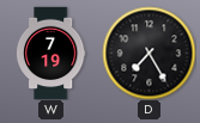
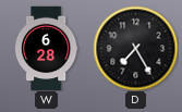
W: 7:19 -> 6:28
